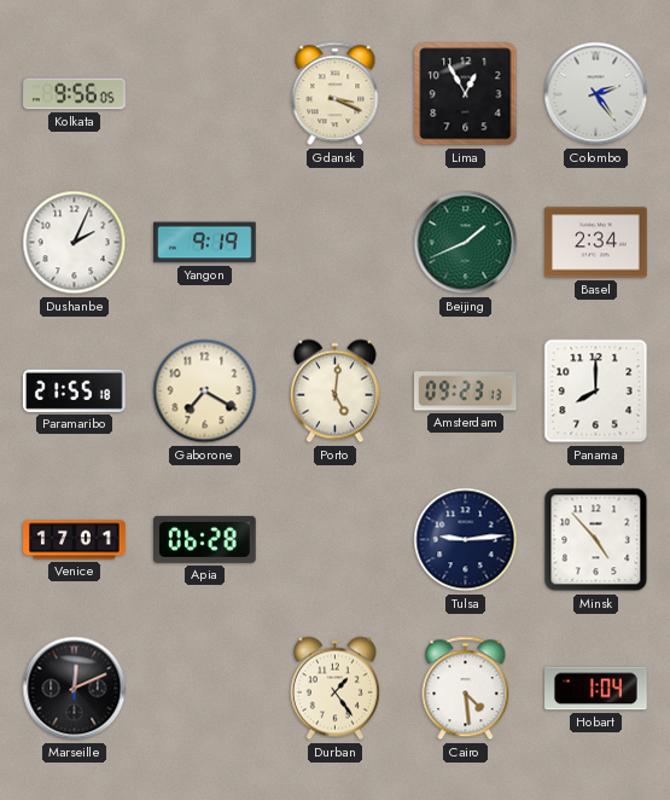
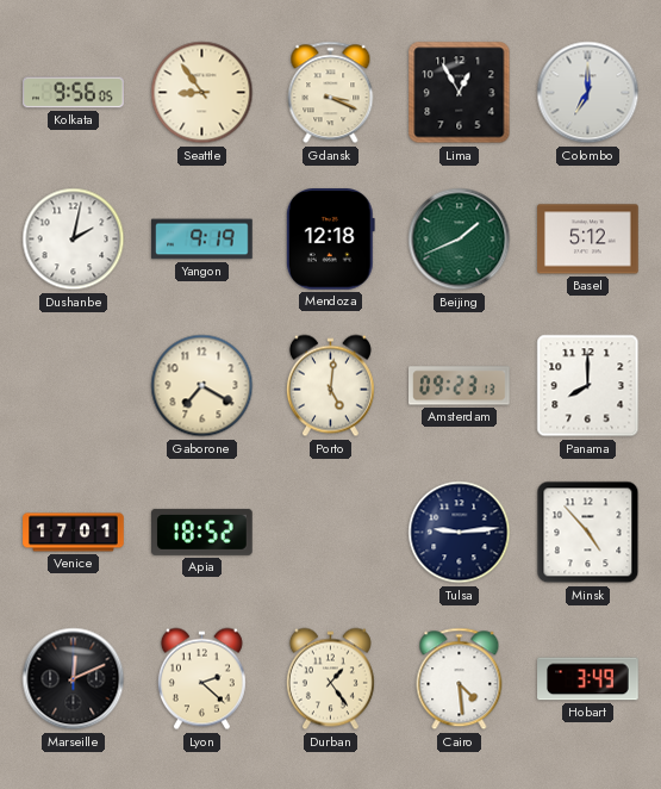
Seattle: none -> 8:54
Colombo: 2:24 -> 7:00
Dushanbe: 2:04 -> 2:02
Mendoza: none -> 12:18
Basel: 2:34 -> 5:12
Paramaribo: 21:55 -> none
Apia: 06:28 -> 18:52
Lyon: none -> 2:22
Hobart: 1:04 -> 3:49
